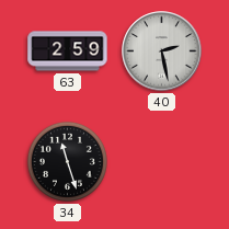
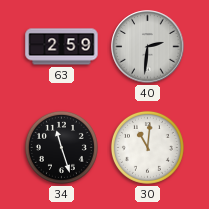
40: 2:28 -> 2:31
30: none -> 11:01
